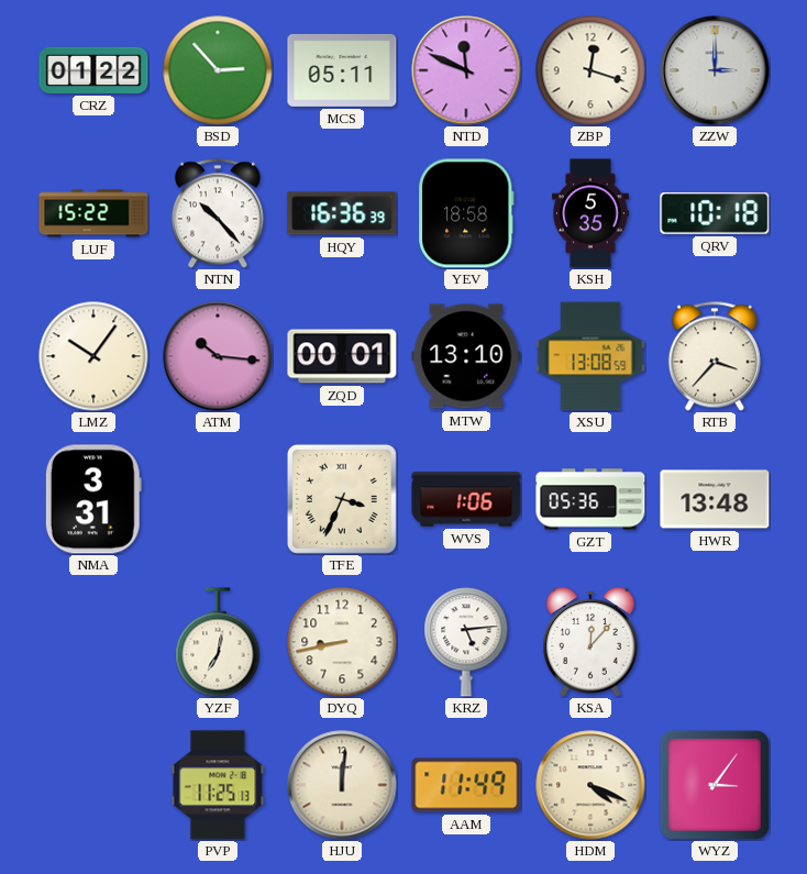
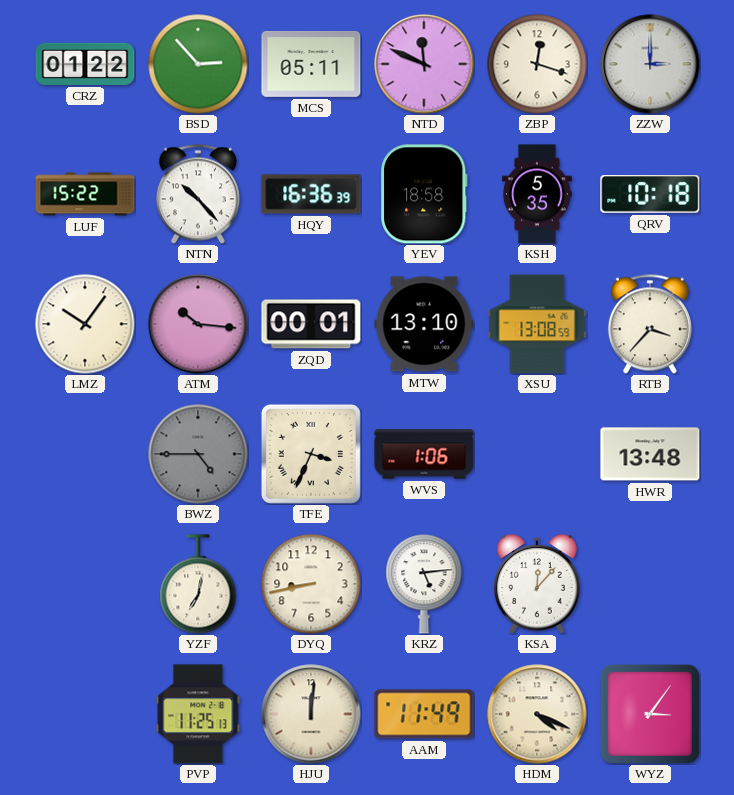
NMA: 3:31 -> none
BWZ: none -> 4:45
GZT: 05:36 -> none
